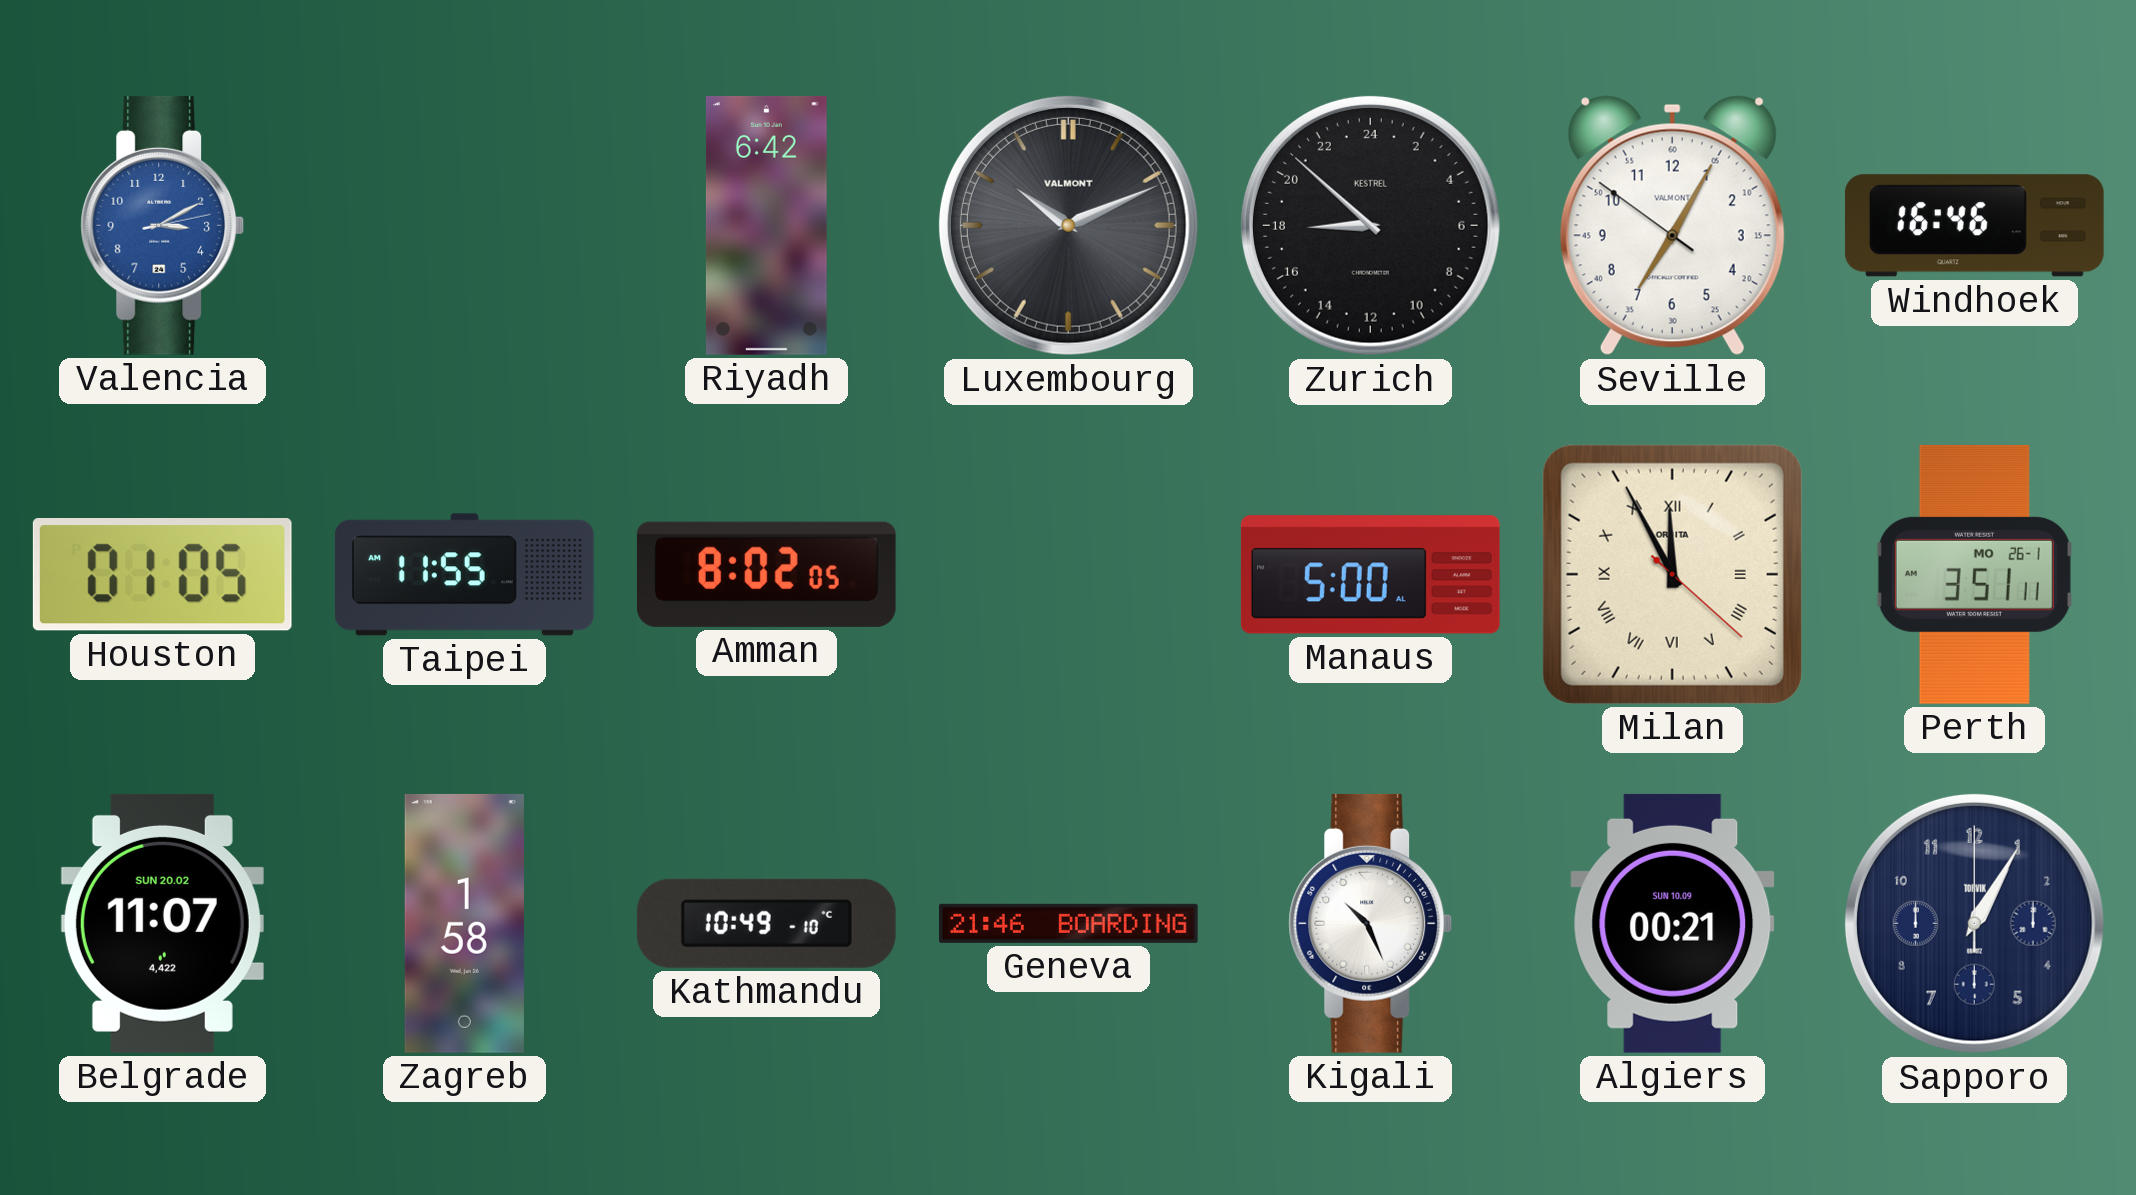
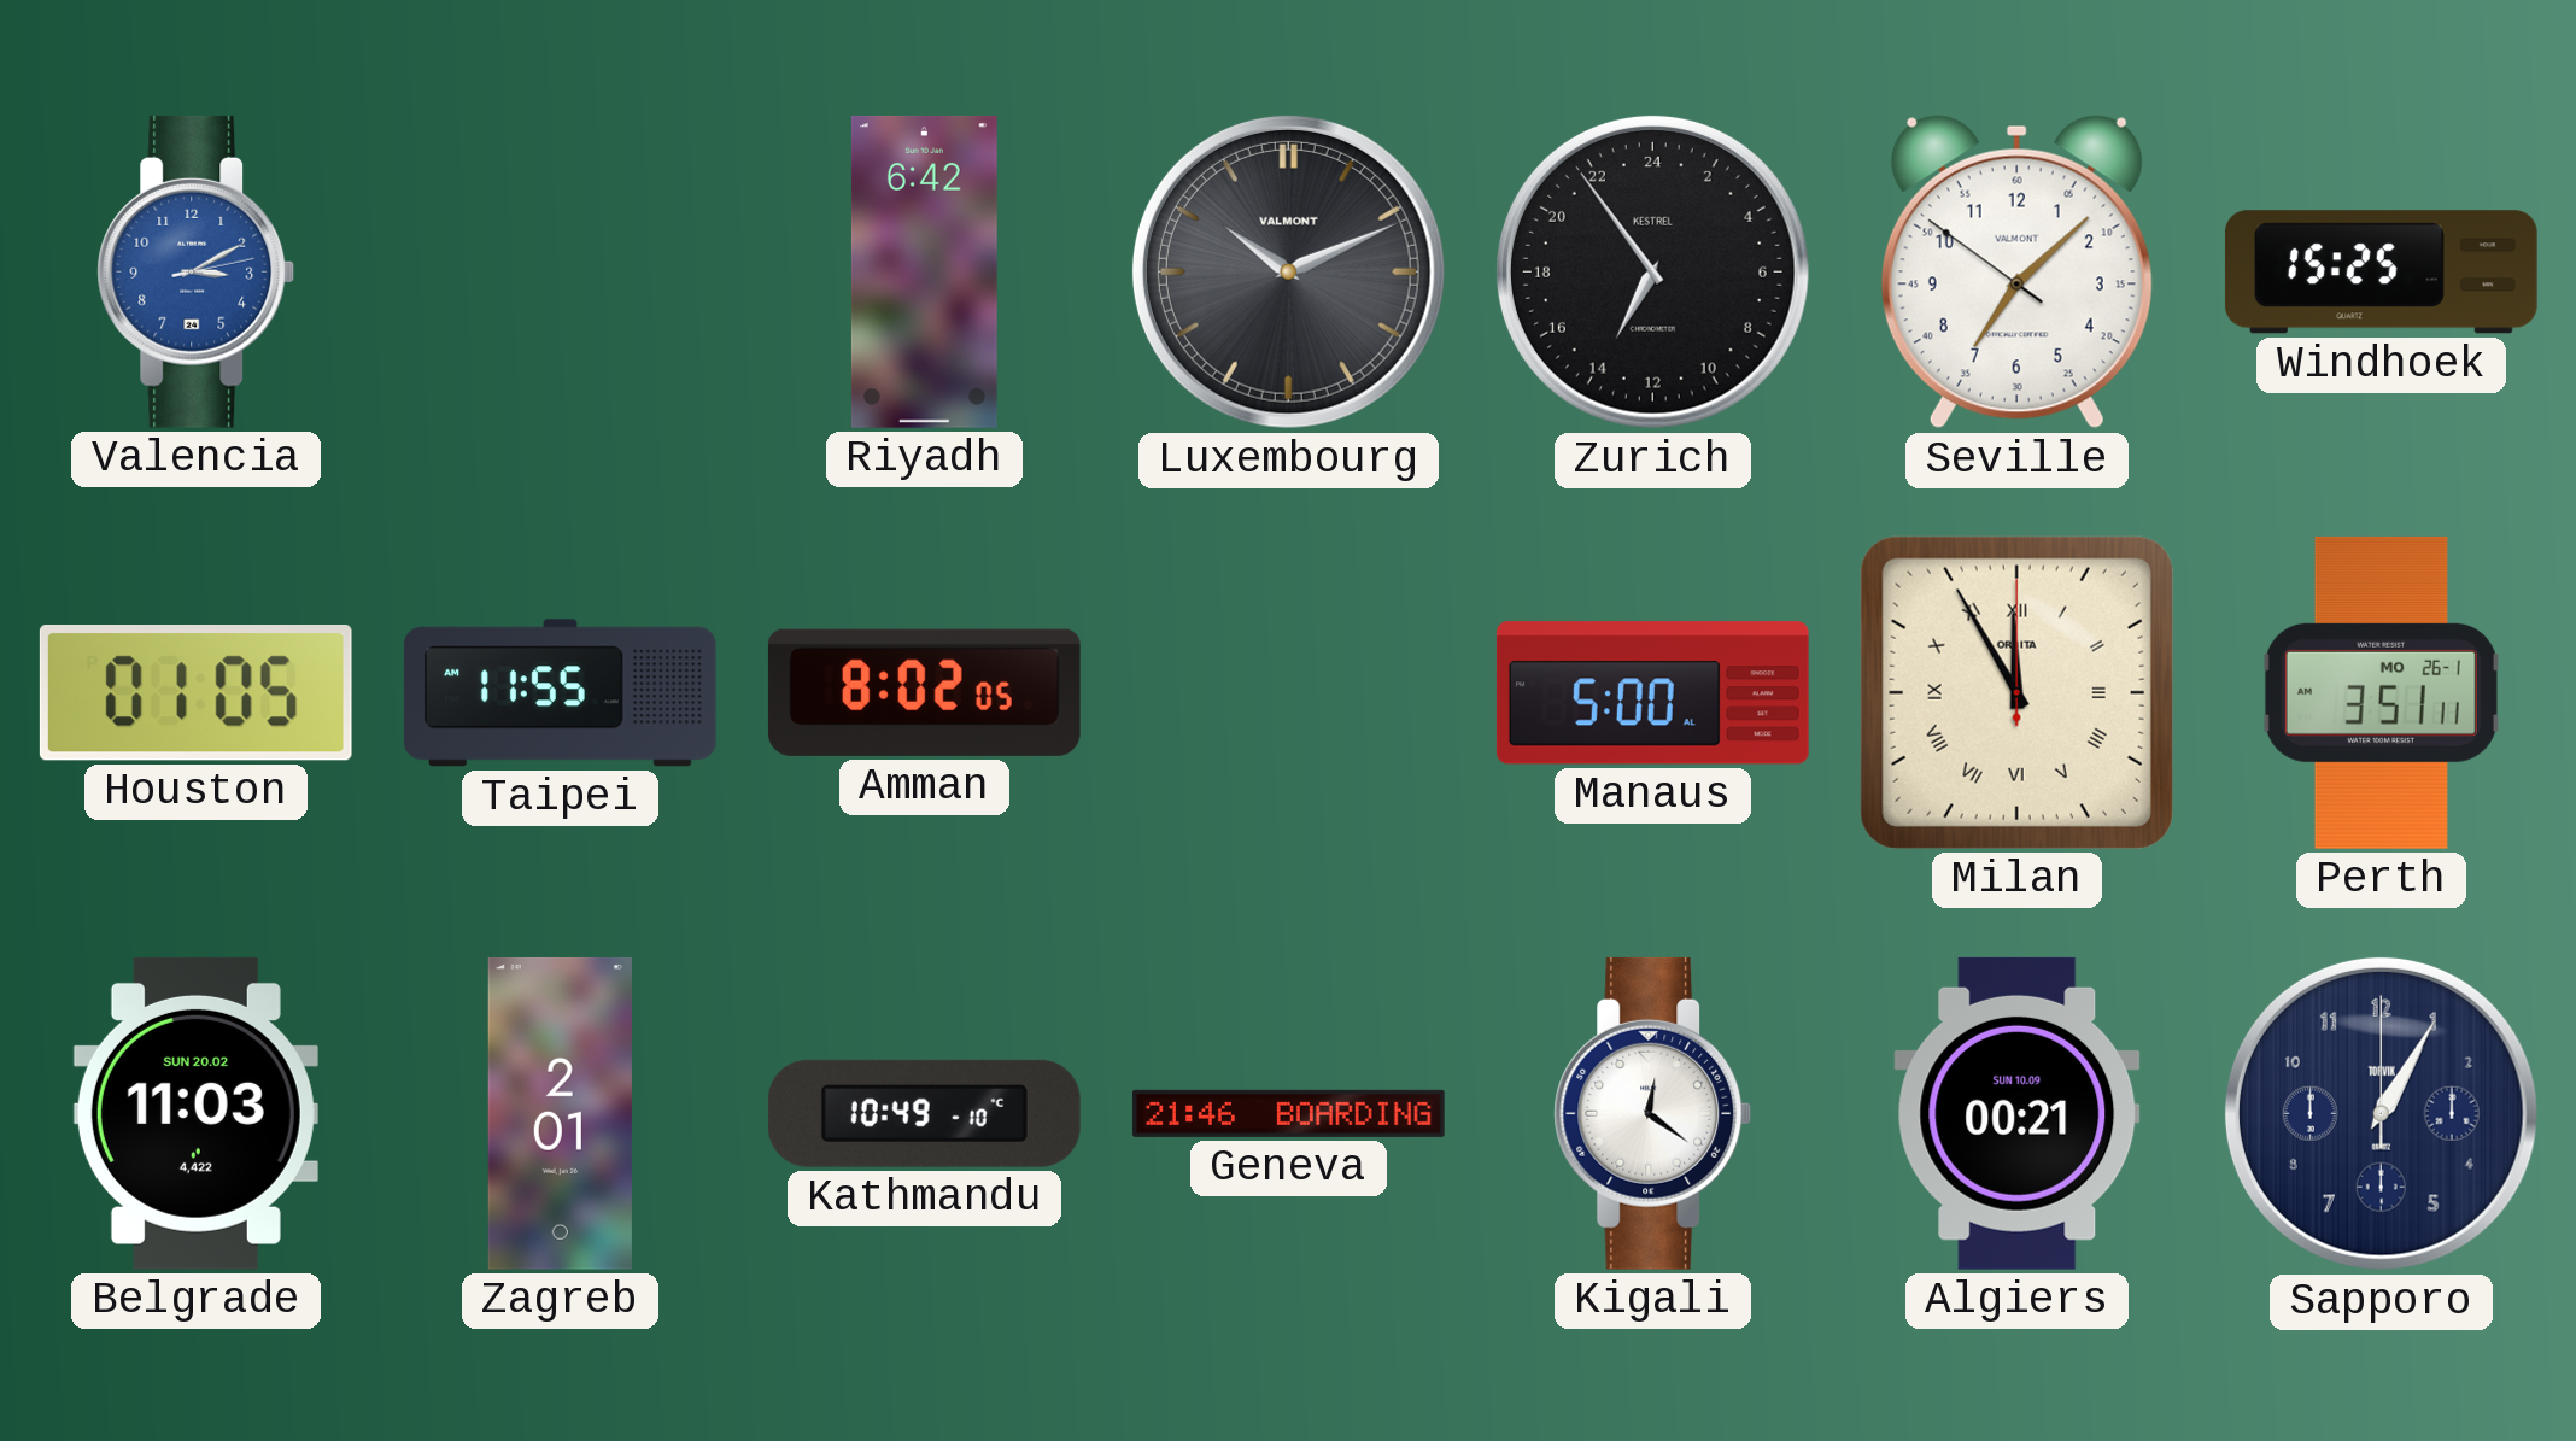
Zurich: 17:52 -> 13:54
Seville: 7:04 -> 7:07
Windhoek: 16:46 -> 15:25
Milan: 11:55:22 -> 11:55:00
Belgrade: 11:07 -> 11:03
Zagreb: 1:58 -> 2:01
Kigali: 10:26 -> 12:21
